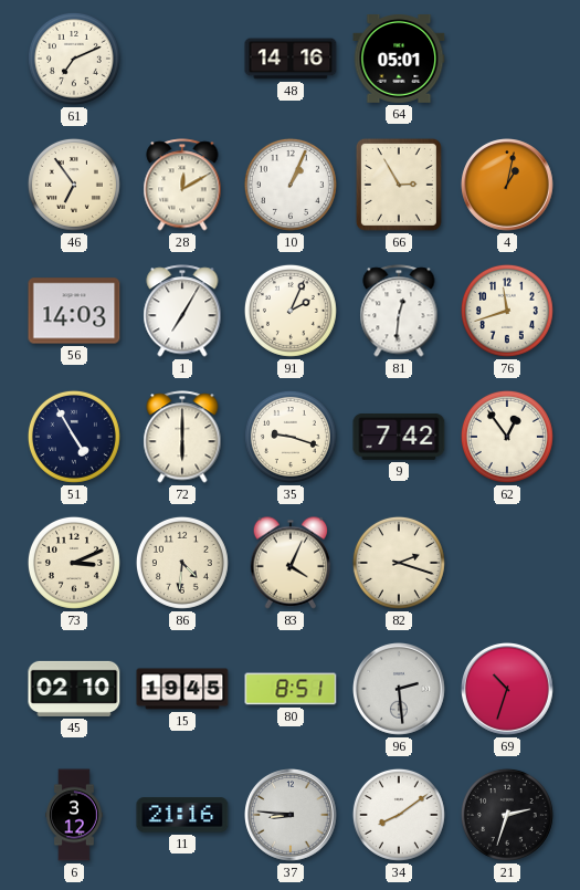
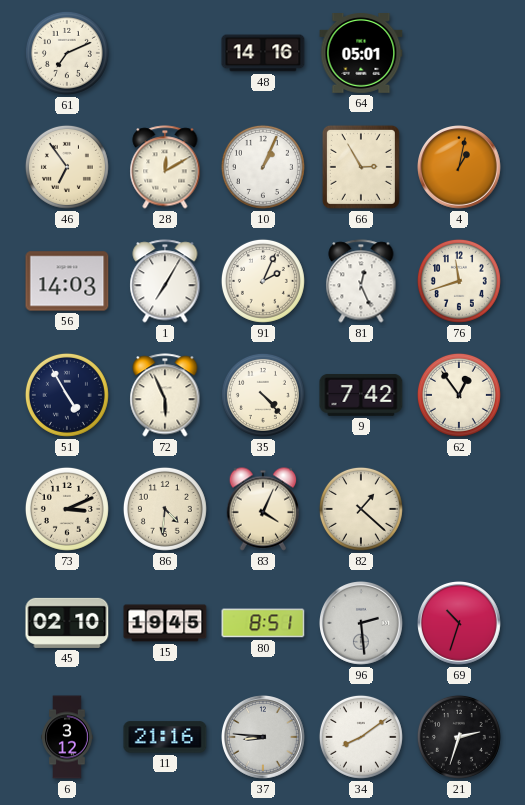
81: 12:31 -> 12:26
72: 6:00 -> 5:56
35: 9:18 -> 4:23
82: 2:18 -> 1:22
